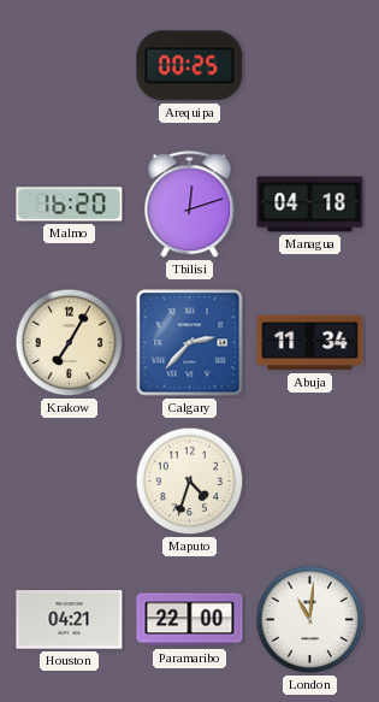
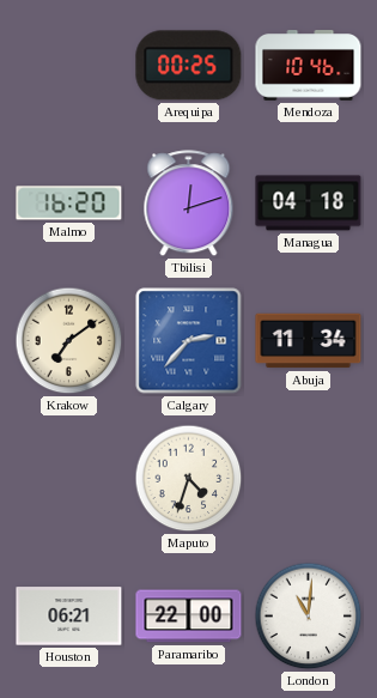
Mendoza: none -> 10:46
Krakow: 7:05 -> 7:09
Houston: 04:21 -> 06:21
